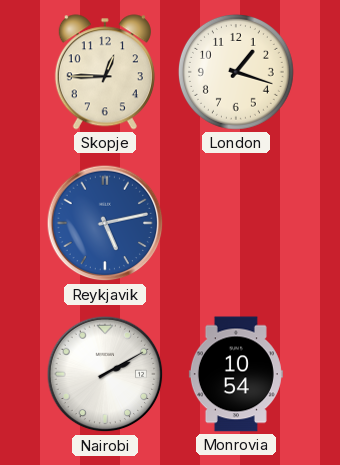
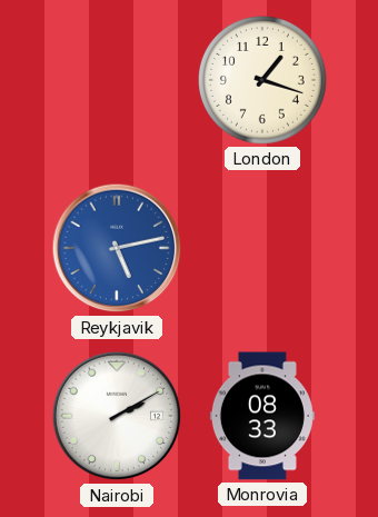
Skopje: 12:45 -> none
Monrovia: 10:54 -> 08:33
